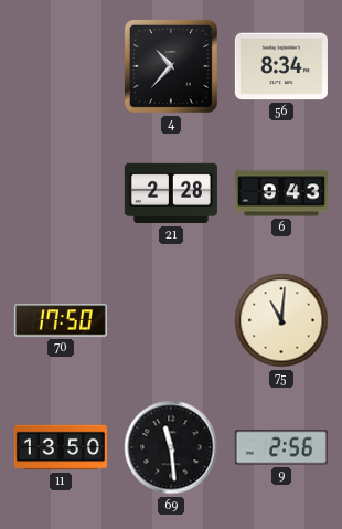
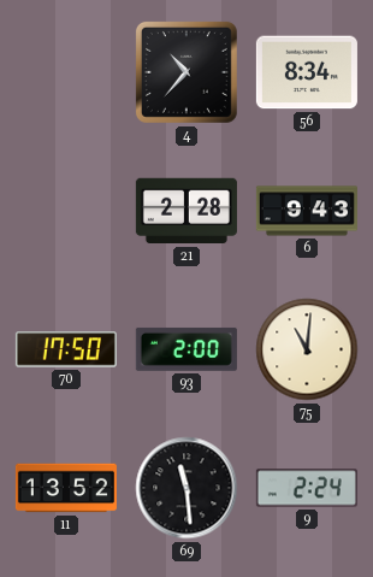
93: none -> 2:00
11: 13:50 -> 13:52
9: 2:56 -> 2:24
